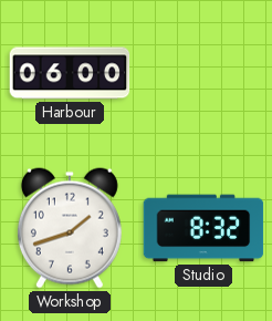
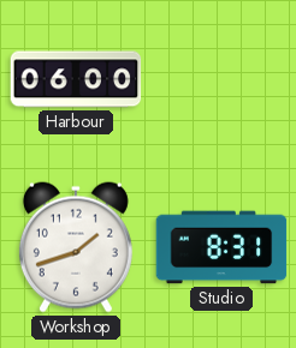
Studio: 8:32 -> 8:31
